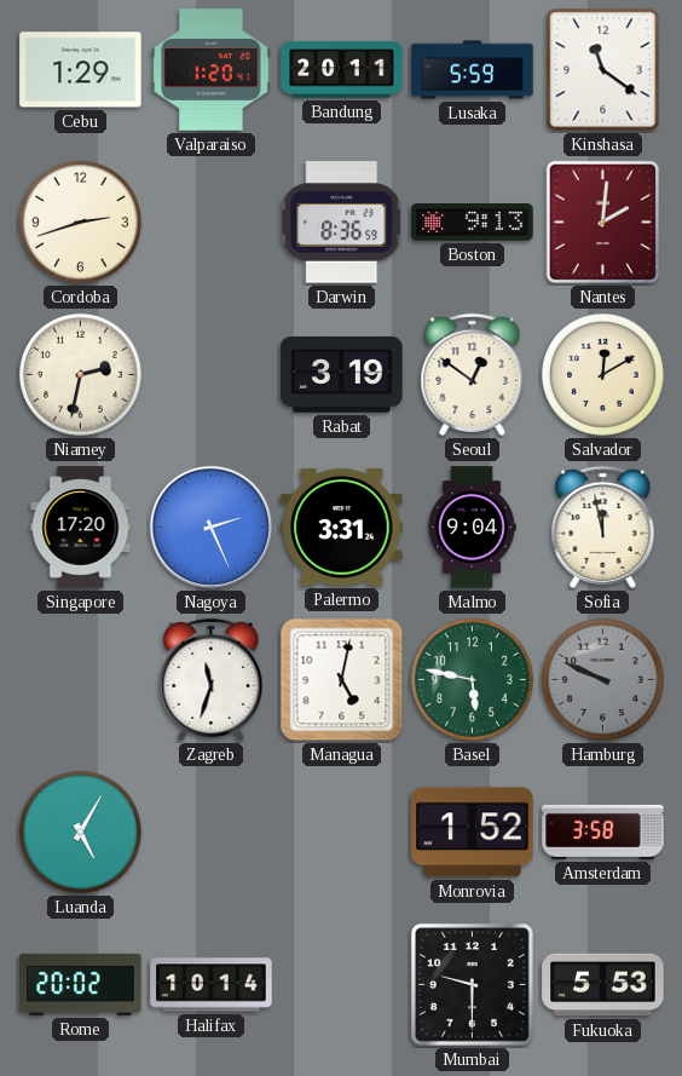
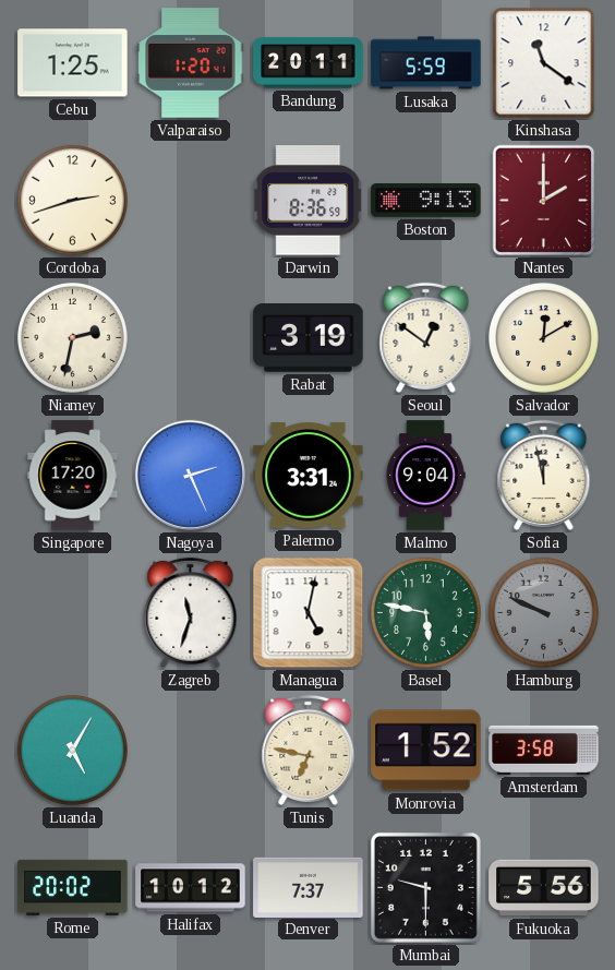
Cebu: 1:29 -> 1:25
Nantes: 2:01 -> 2:00
Tunis: none -> 6:47
Halifax: 10:14 -> 10:12
Denver: none -> 7:37
Fukuoka: 5:53 -> 5:56
